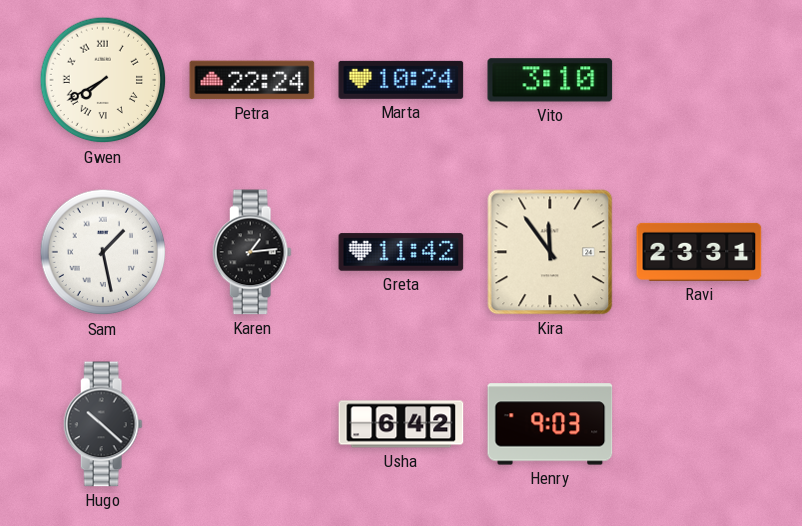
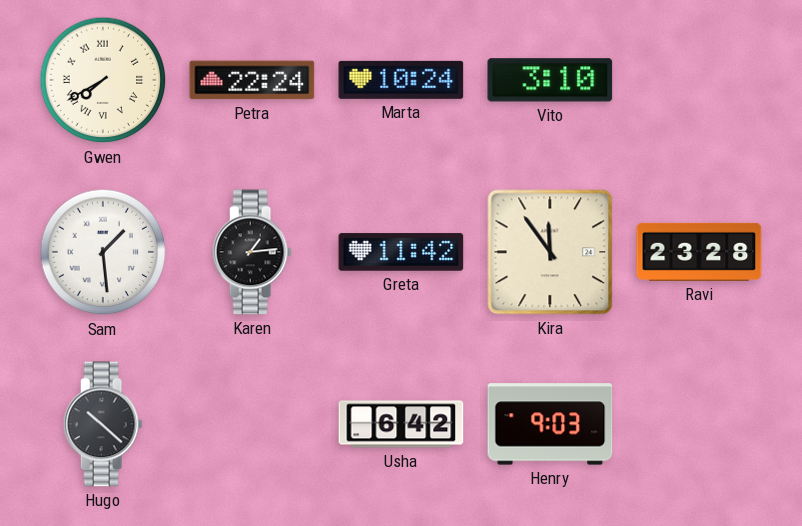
Sam: 1:28 -> 1:29
Ravi: 23:31 -> 23:28
